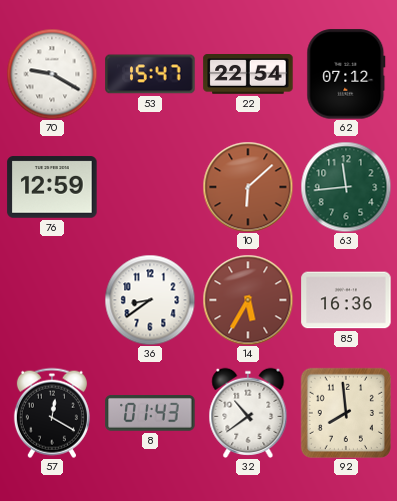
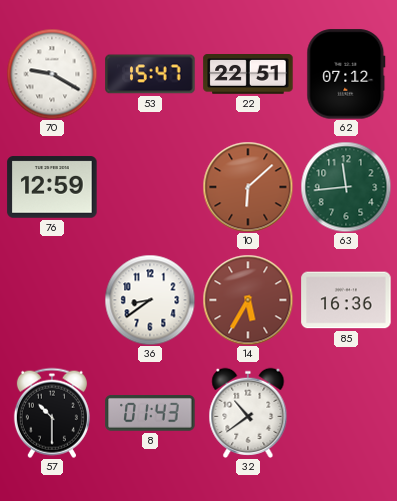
22: 22:54 -> 22:51
57: 12:20 -> 10:30
92: 7:59 -> none
